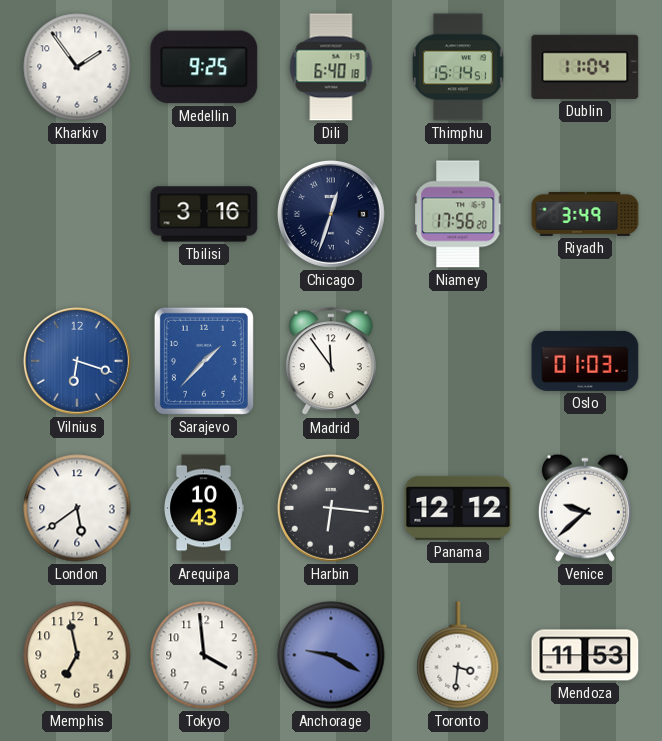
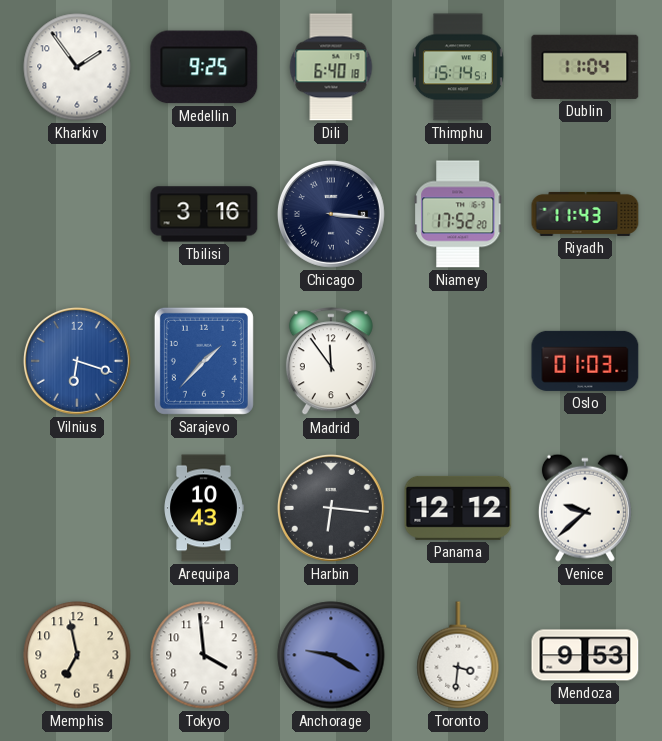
Chicago: 12:33 -> 3:16
Niamey: 17:56 -> 17:52
Riyadh: 3:49 -> 11:43
London: 5:39 -> none
Mendoza: 11:53 -> 9:53
